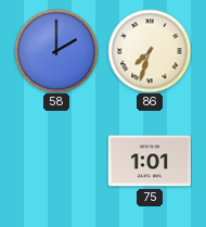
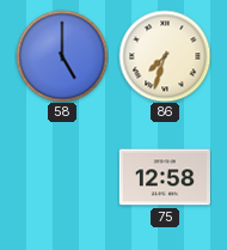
58: 2:00 -> 5:00
75: 1:01 -> 12:58
